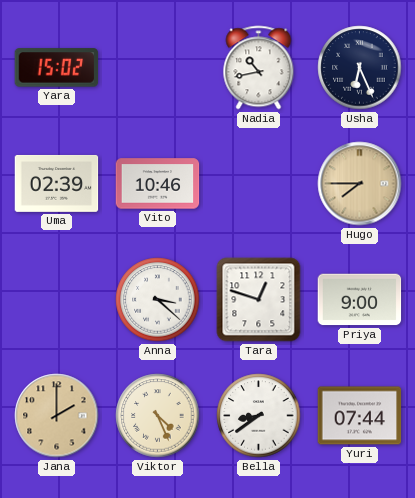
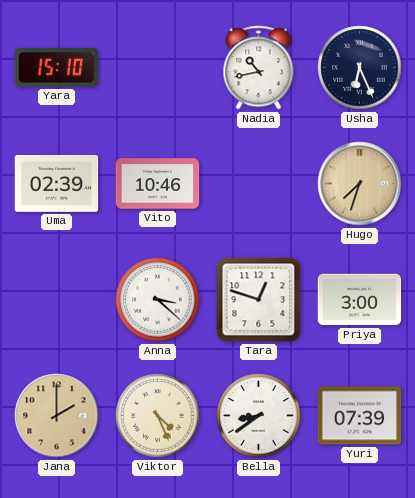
Yara: 15:02 -> 15:10
Hugo: 7:45 -> 7:33
Priya: 9:00 -> 3:00
Yuri: 07:44 -> 07:39
